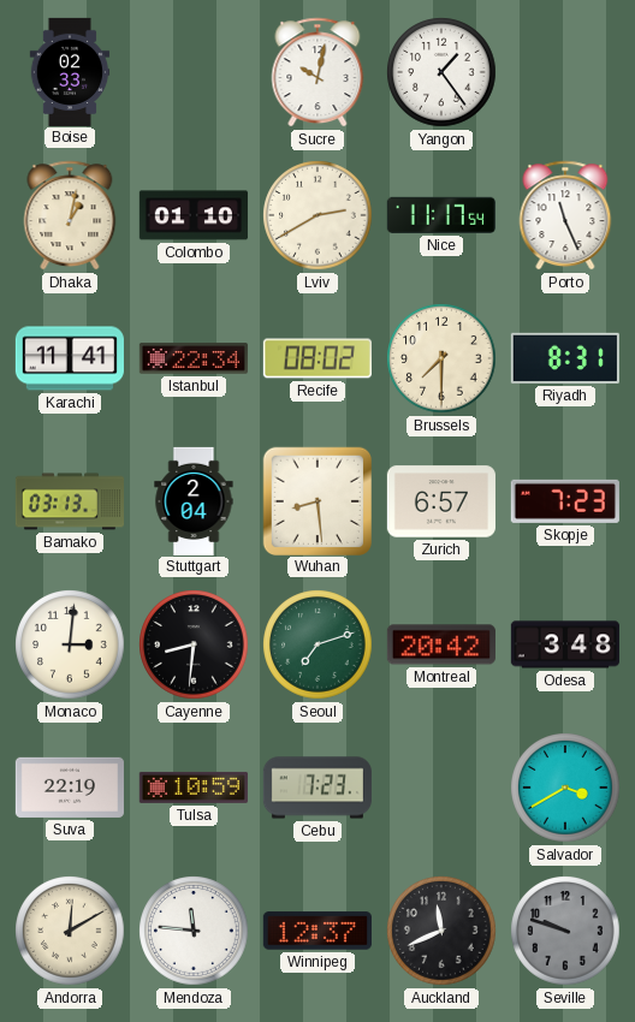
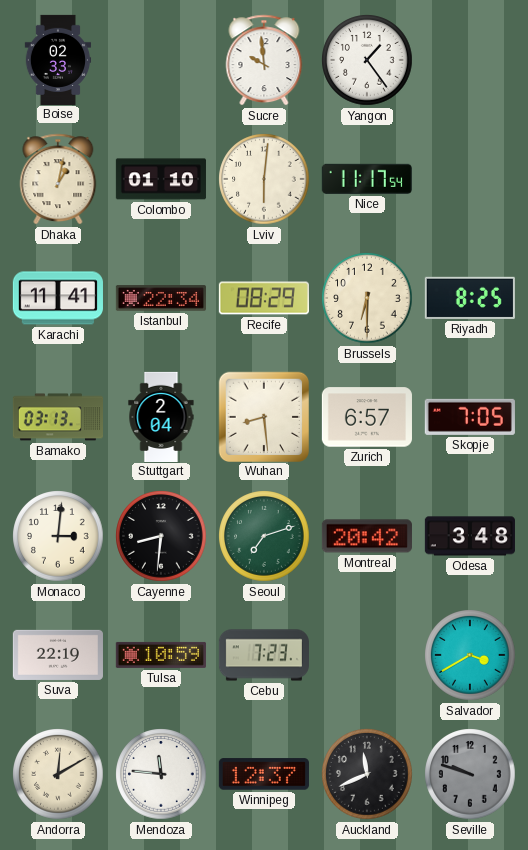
Sucre: 10:02 -> 9:59
Lviv: 2:40 -> 6:01
Porto: 11:26 -> none
Recife: 08:02 -> 08:29
Brussels: 7:30 -> 6:30
Riyadh: 8:31 -> 8:25
Skopje: 7:23 -> 7:05
